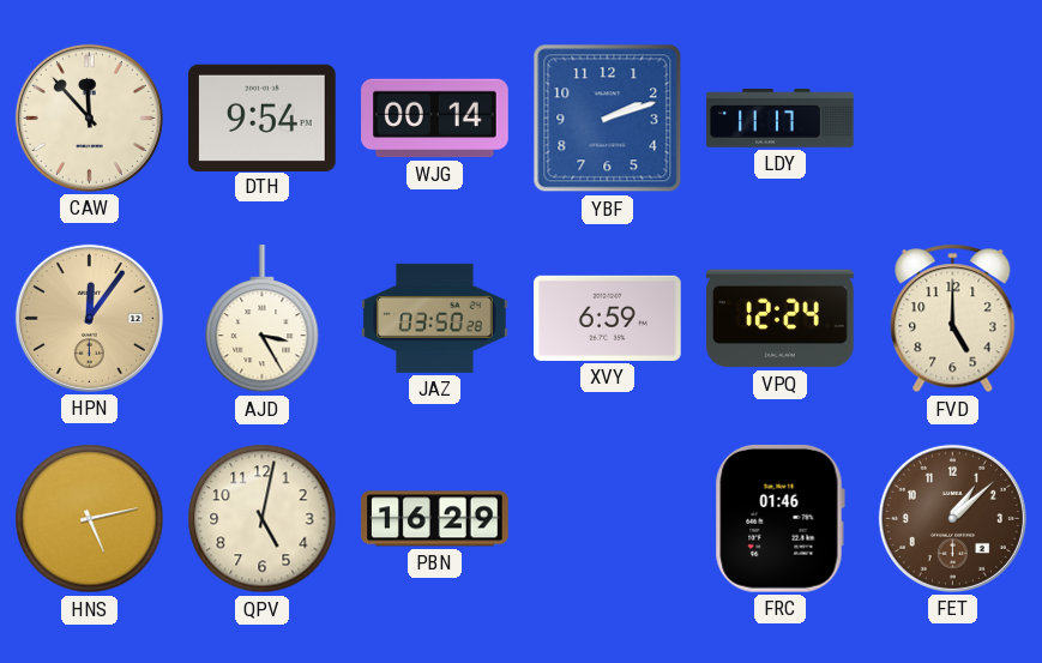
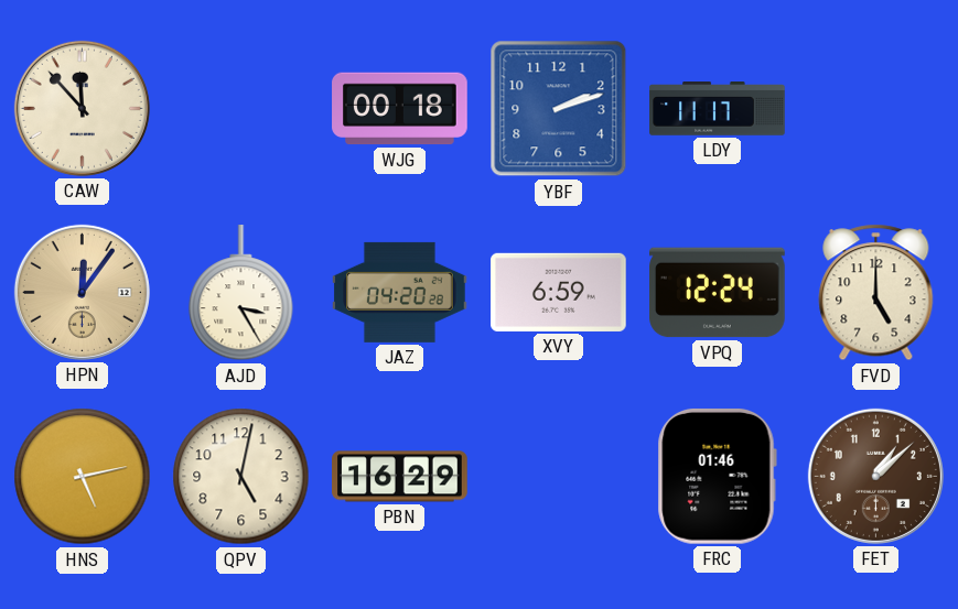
DTH: 9:54 -> none
WJG: 00:14 -> 00:18
JAZ: 03:50 -> 04:20
